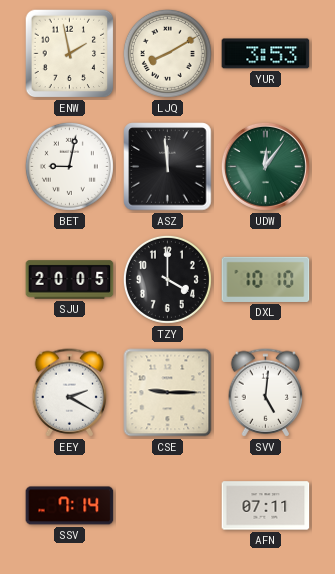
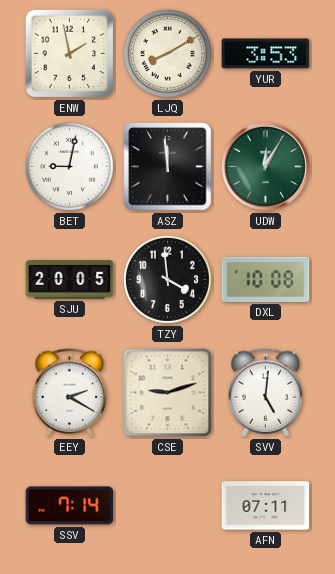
UDW: 12:06 -> 12:05
TZY: 4:00 -> 3:59
DXL: 10:10 -> 10:08
CSE: 9:15 -> 9:12
